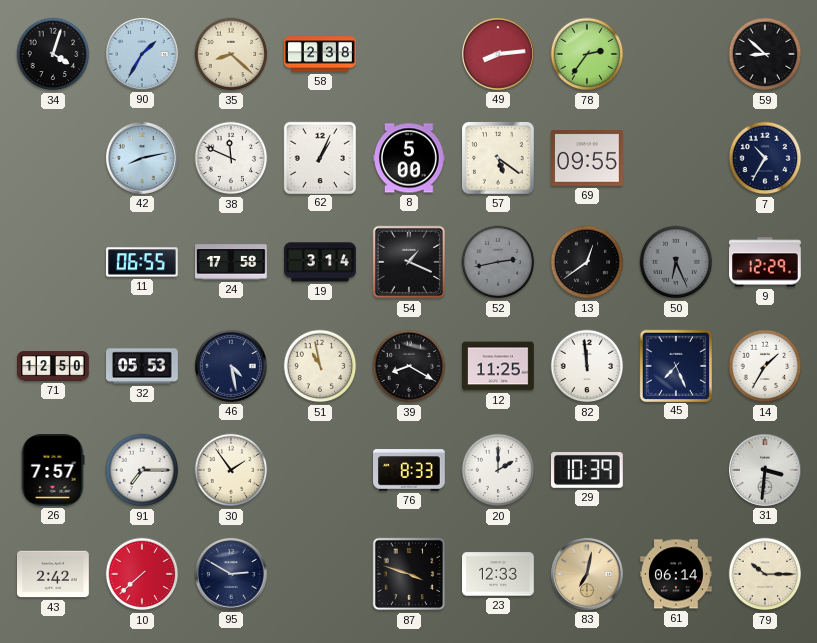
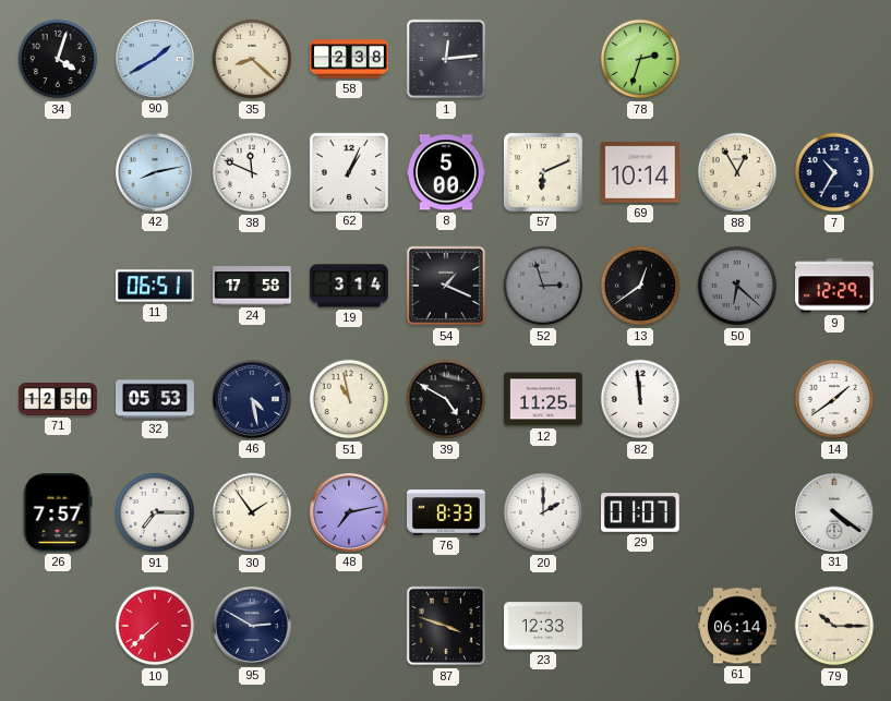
90: 1:35 -> 1:40
1: none -> 12:14
49: 8:14 -> none
78: 2:36 -> 2:33
59: 8:52 -> none
57: 5:21 -> 6:11
69: 09:55 -> 10:14
88: none -> 12:55
11: 06:55 -> 06:51
52: 2:43 -> 2:57
50: 6:26 -> 6:22
39: 8:20 -> 4:50
45: 7:26 -> none
14: 1:35 -> 1:39
48: none -> 7:13
29: 10:39 -> 01:07
31: 3:31 -> 4:21
43: 2:42 -> none
83: 7:02 -> none
